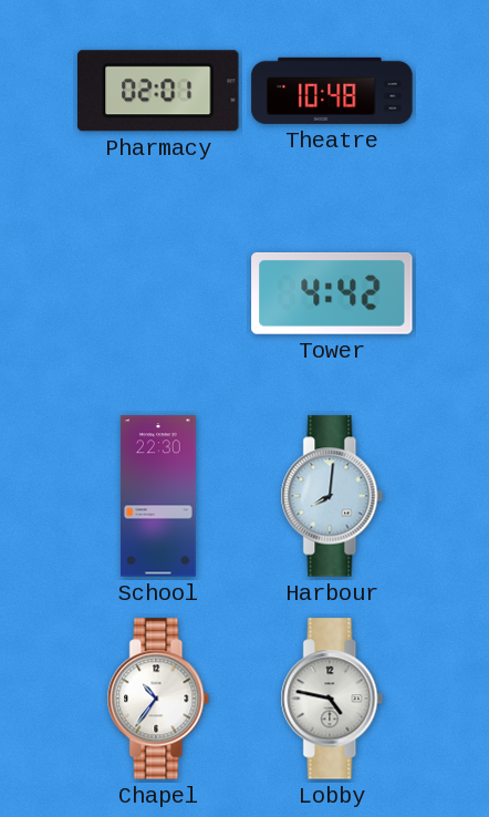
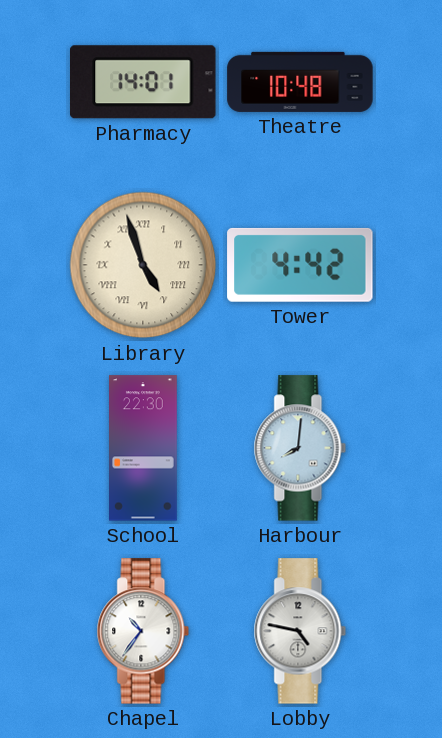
Pharmacy: 02:01 -> 14:01
Library: none -> 4:57
